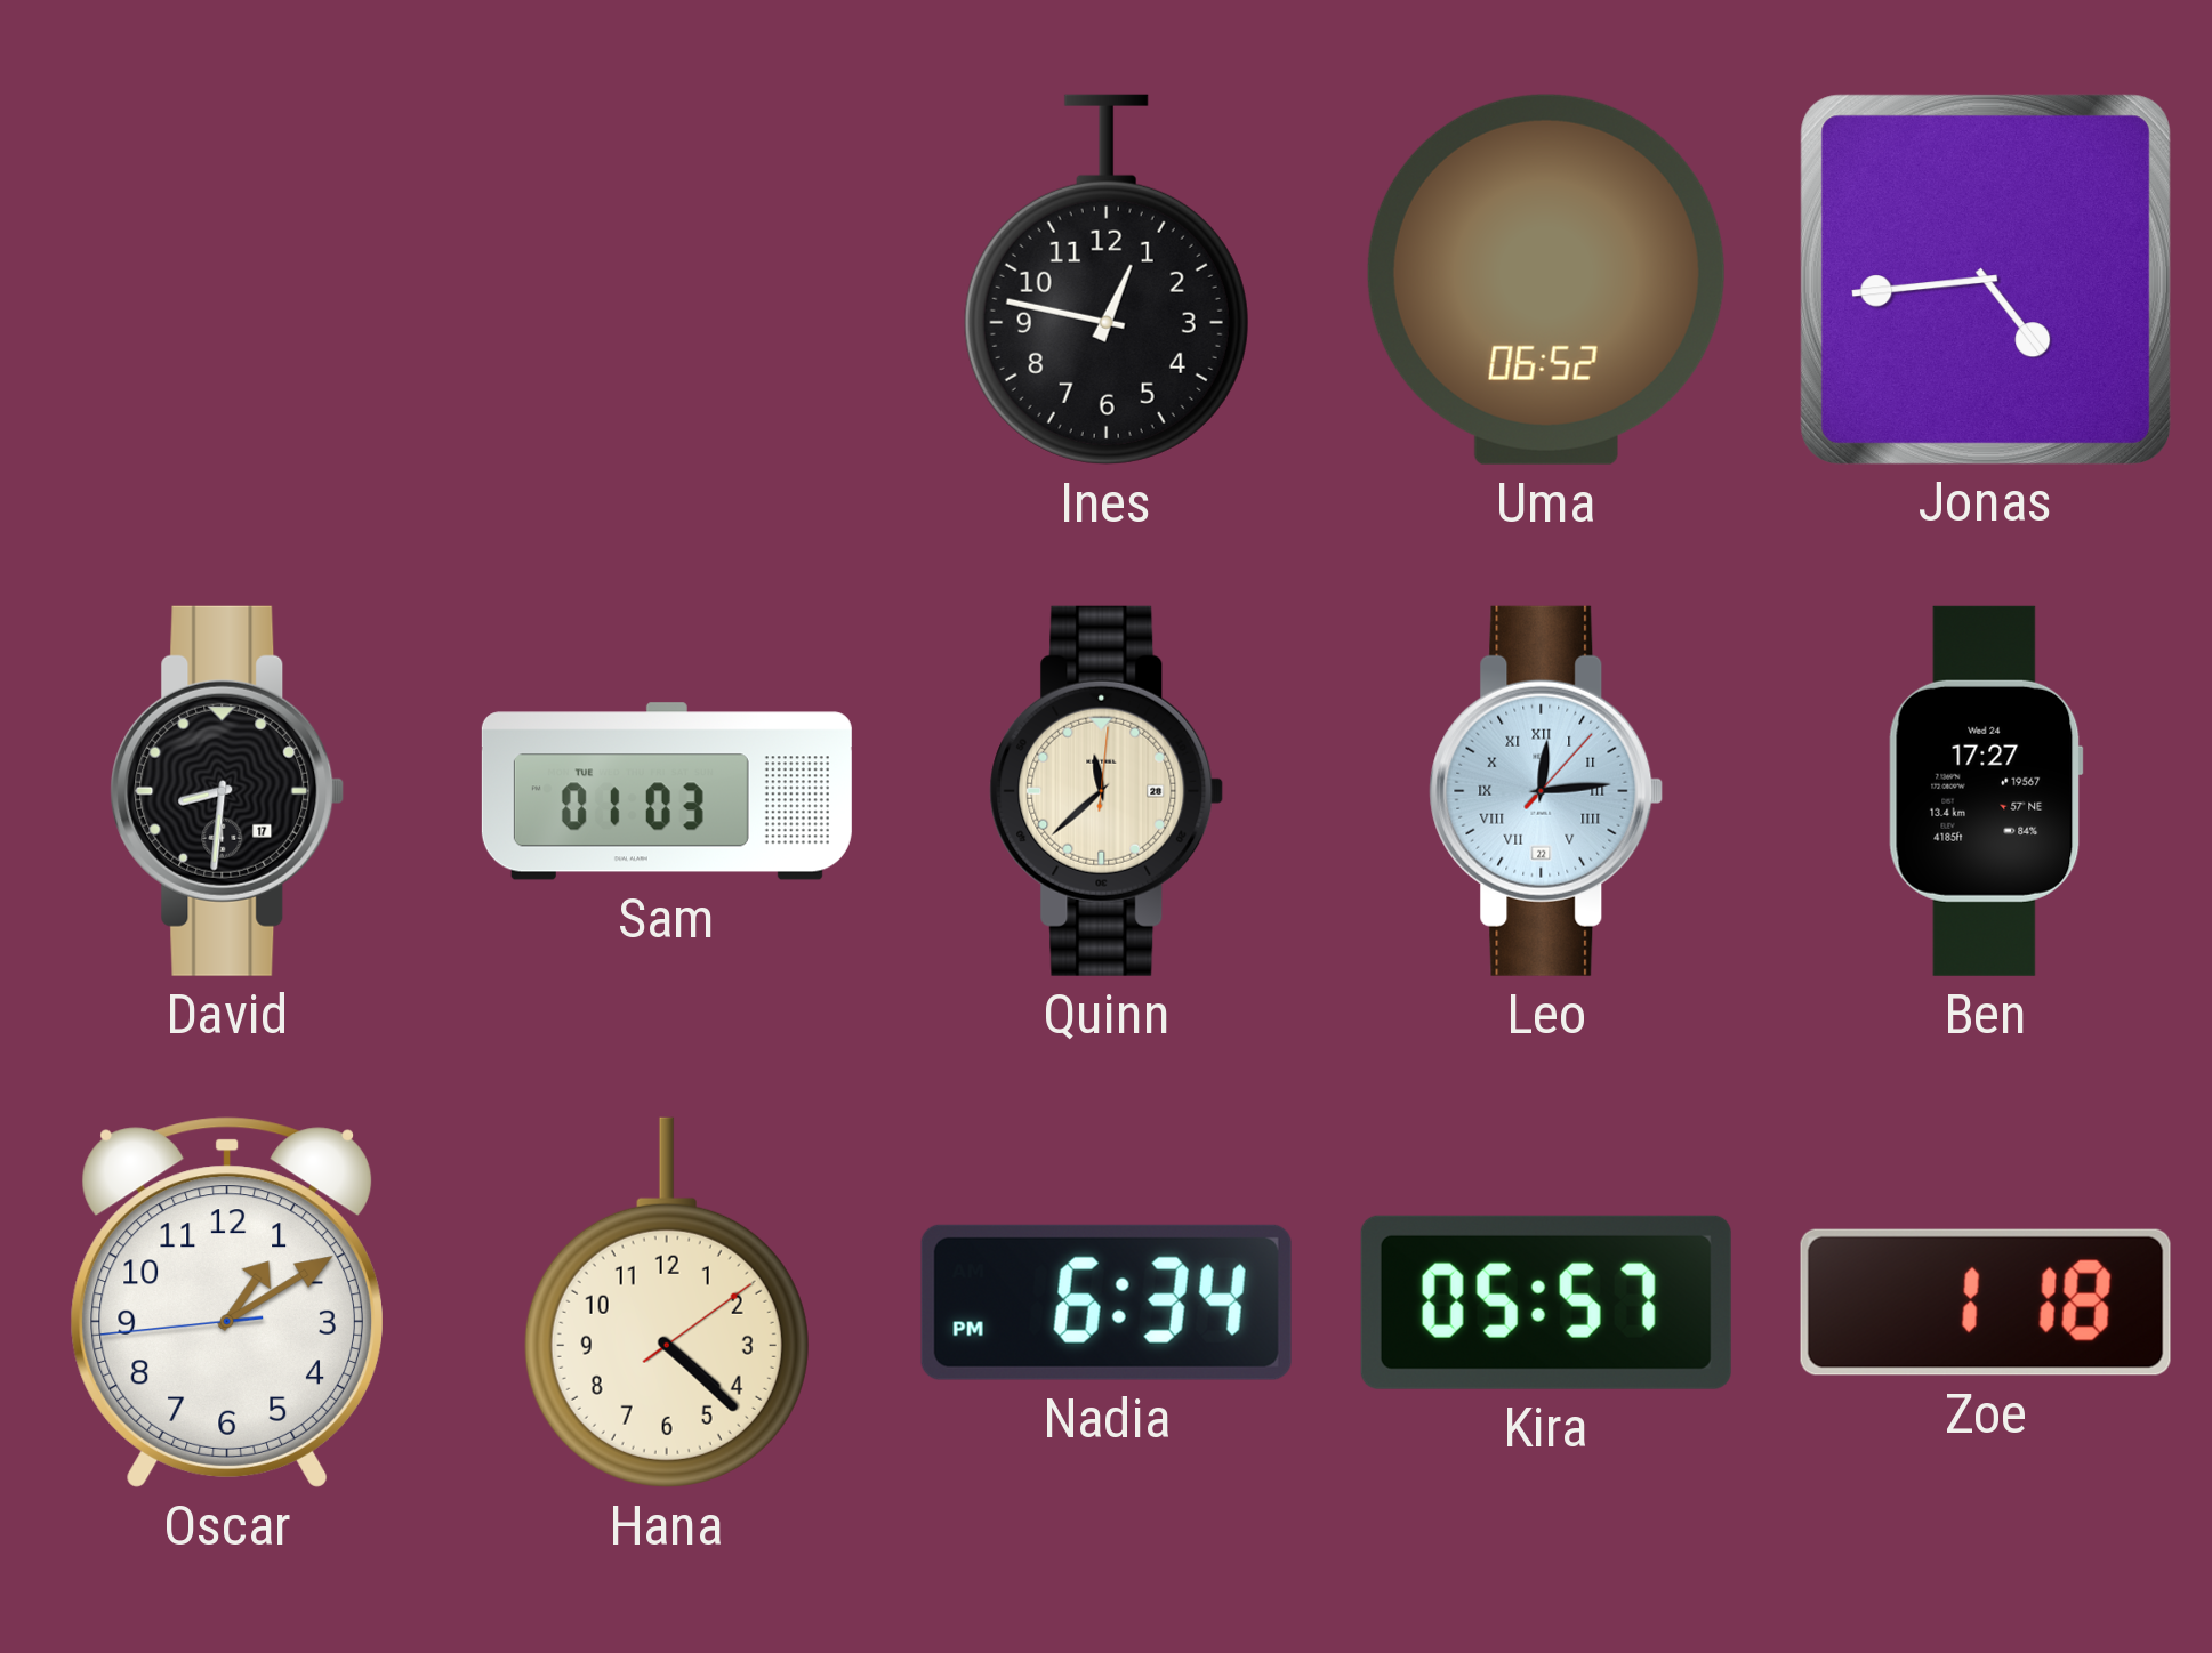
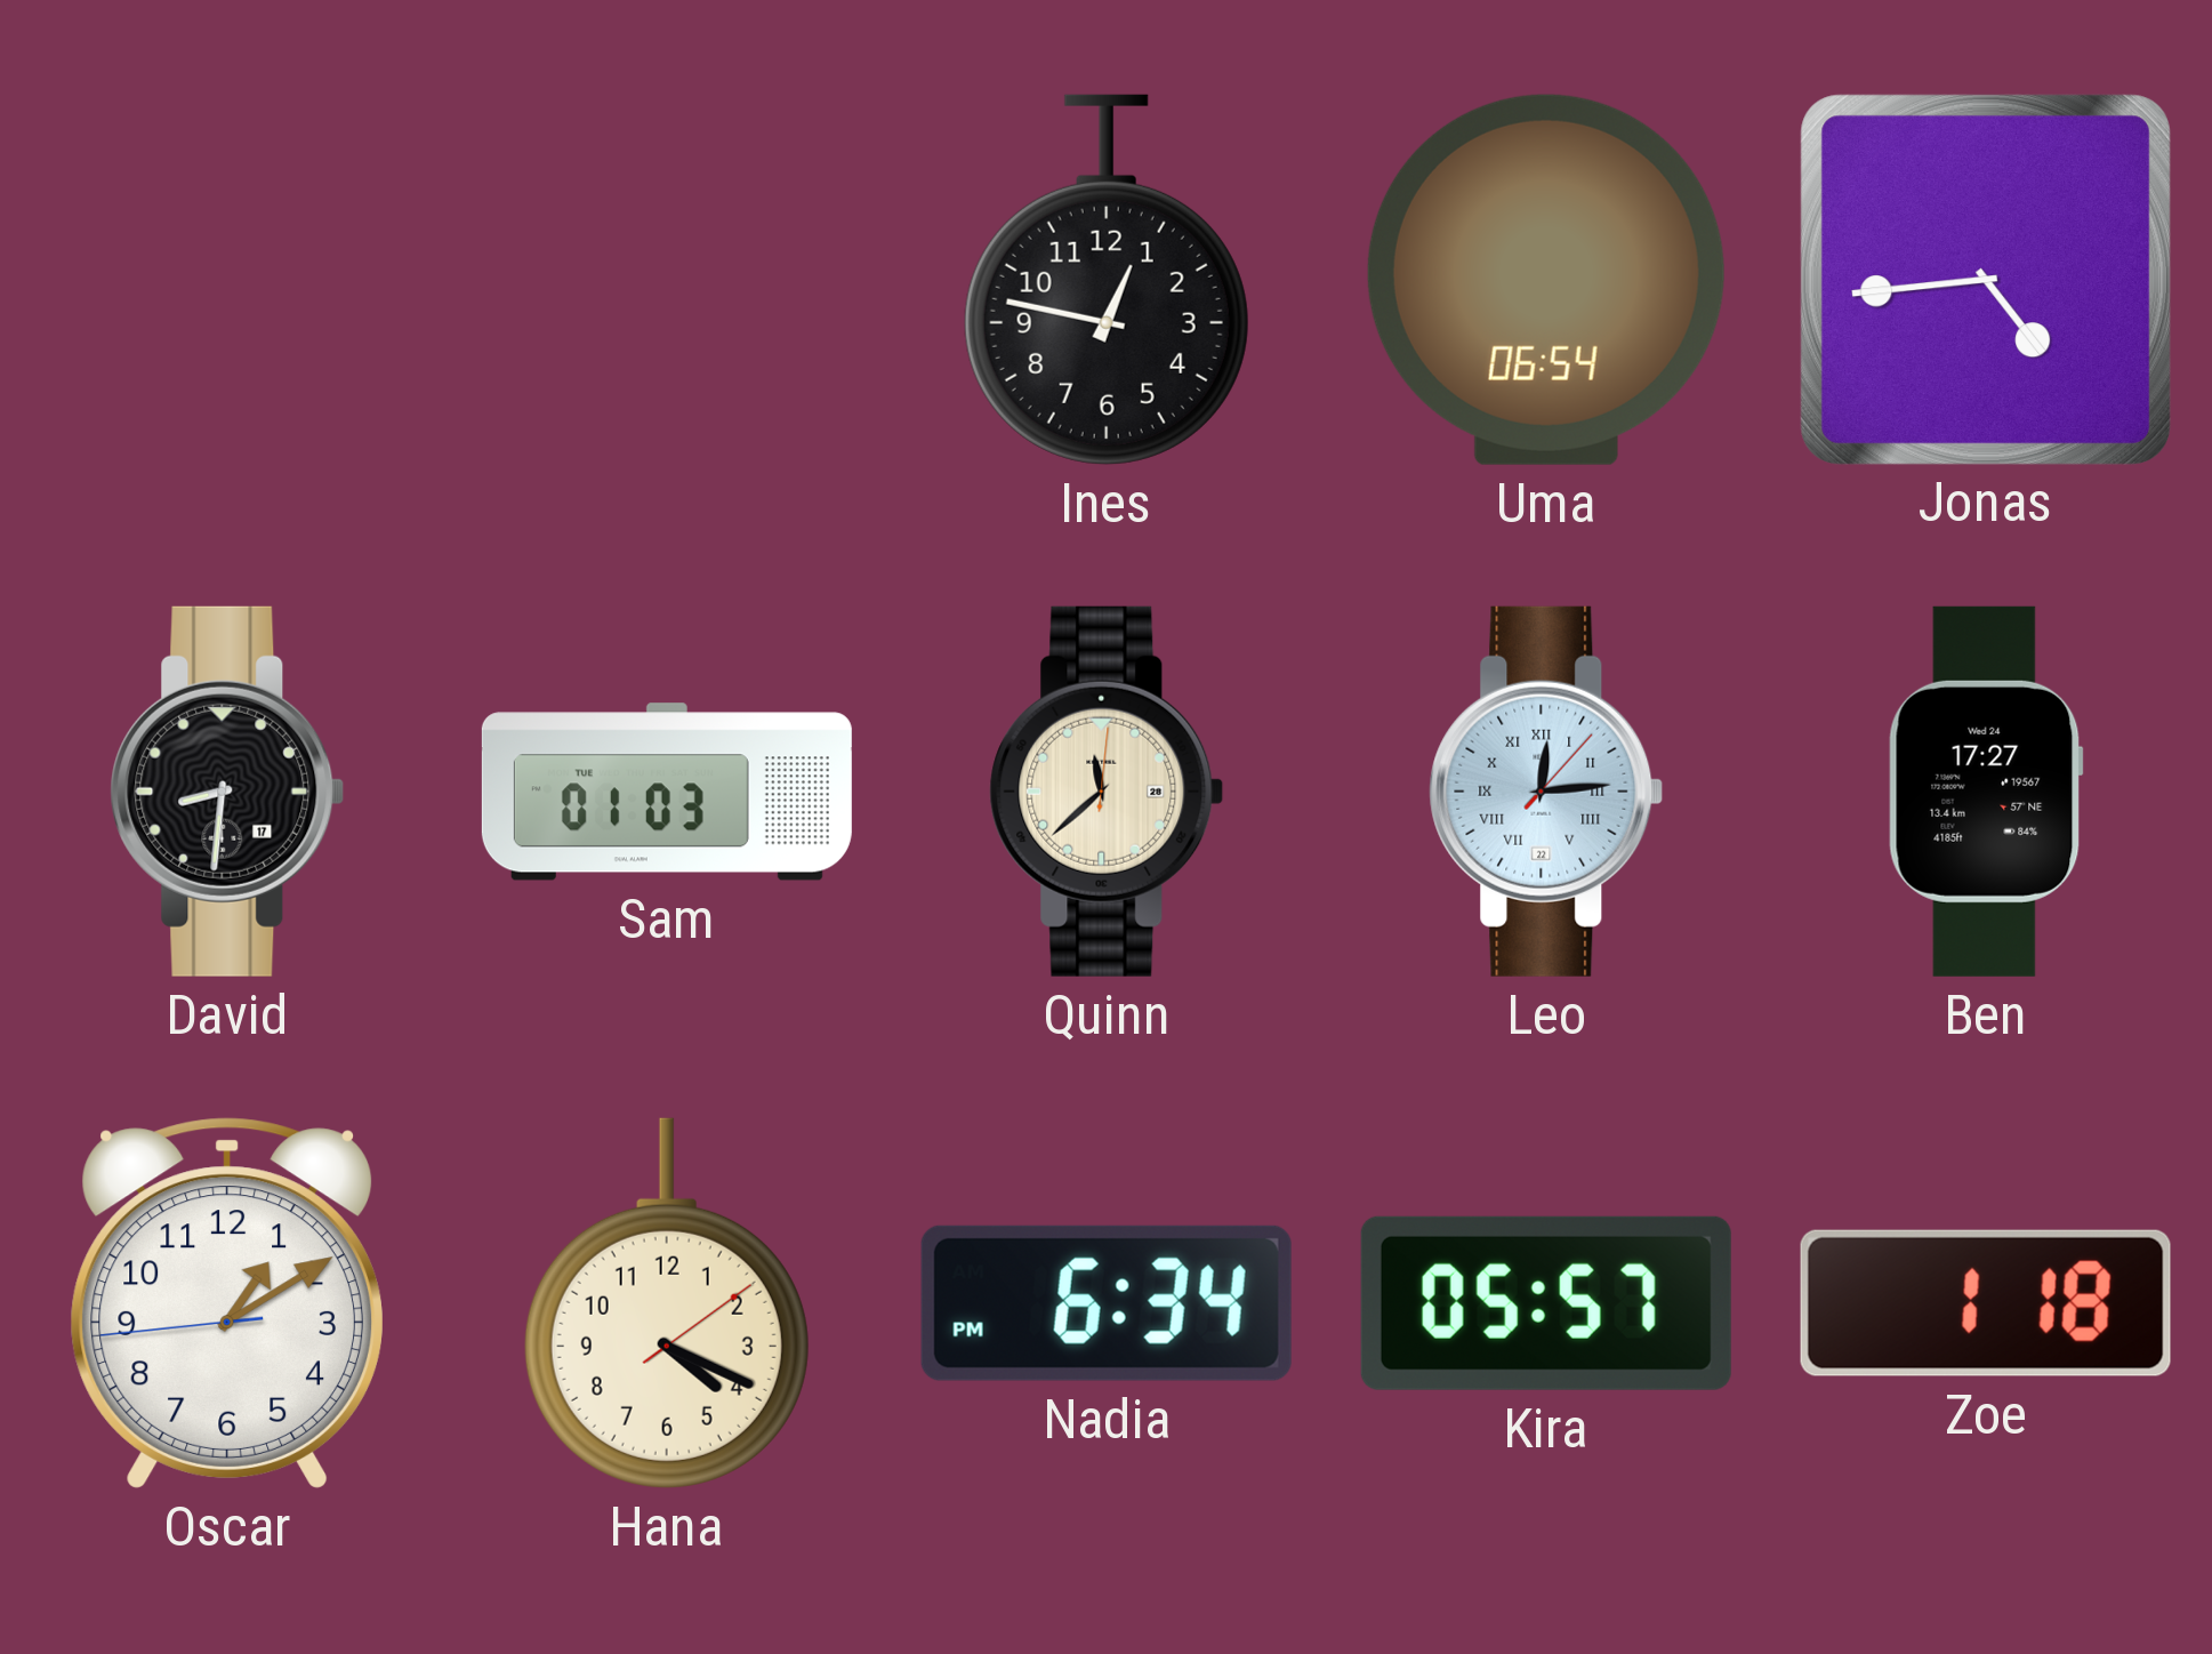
Uma: 06:52 -> 06:54
Hana: 4:22 -> 4:19
